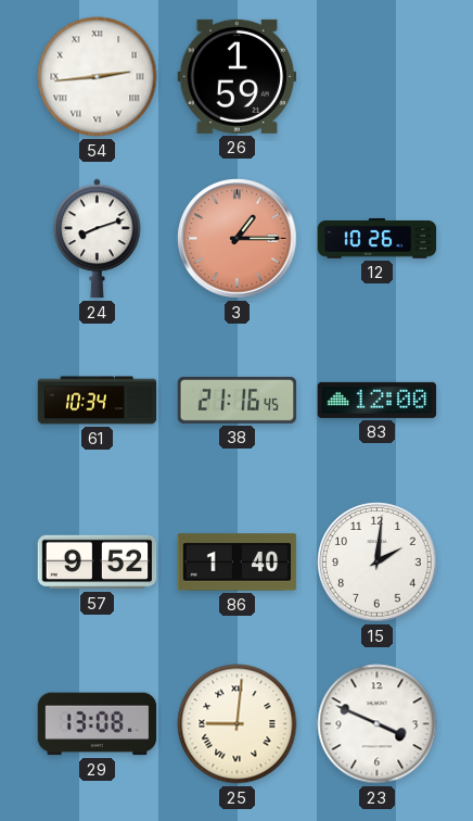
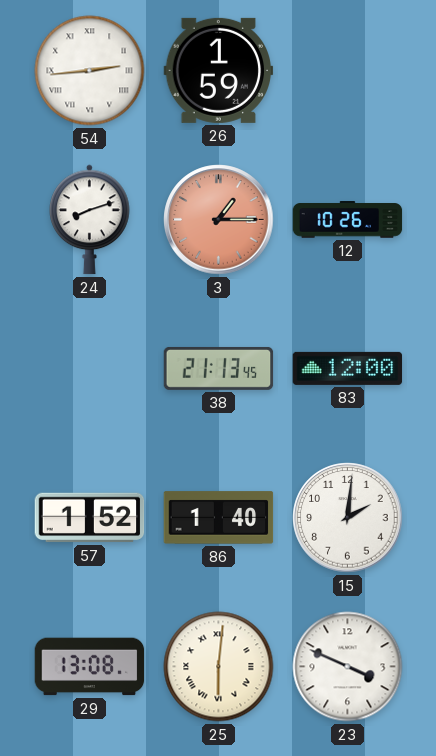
61: 10:34 -> none
38: 21:16 -> 21:13
57: 9:52 -> 1:52
25: 9:01 -> 6:01
